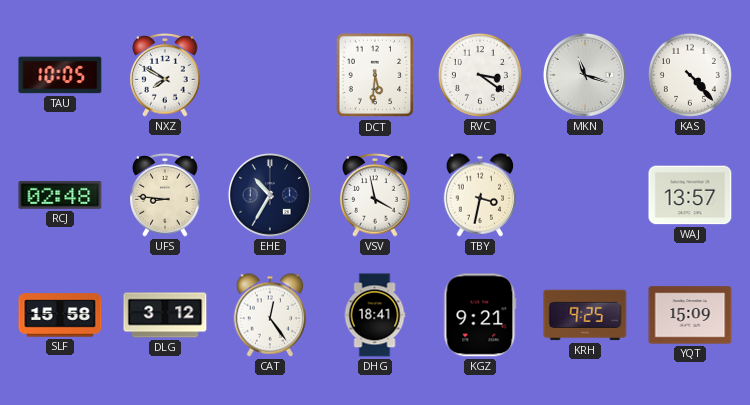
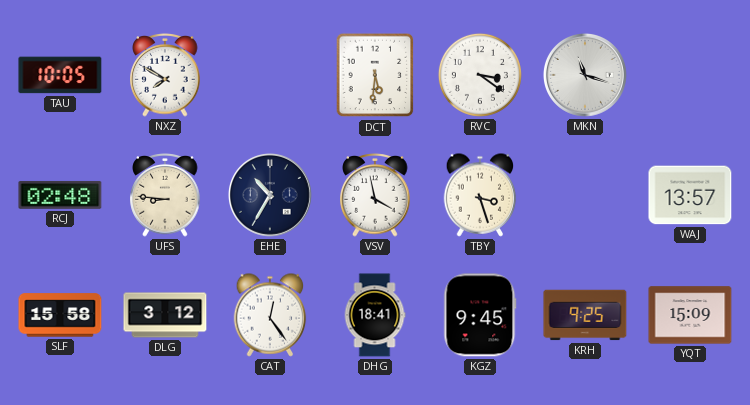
KAS: 4:23 -> none
TBY: 3:32 -> 3:27
KGZ: 9:21 -> 9:45
